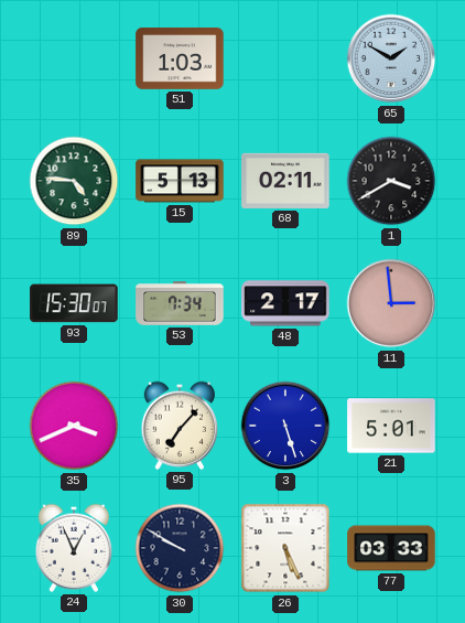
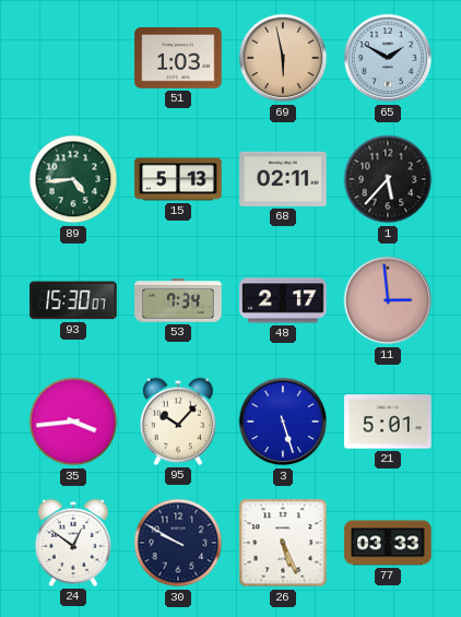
69: none -> 5:58
89: 4:46 -> 4:44
1: 3:40 -> 5:37
35: 3:41 -> 3:44
95: 7:07 -> 10:07
24: 12:56 -> 12:51
